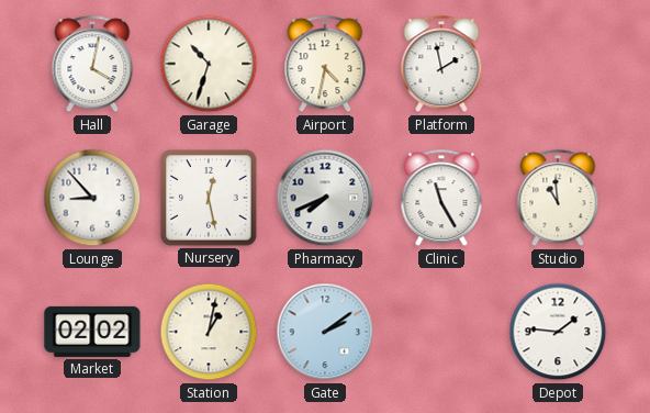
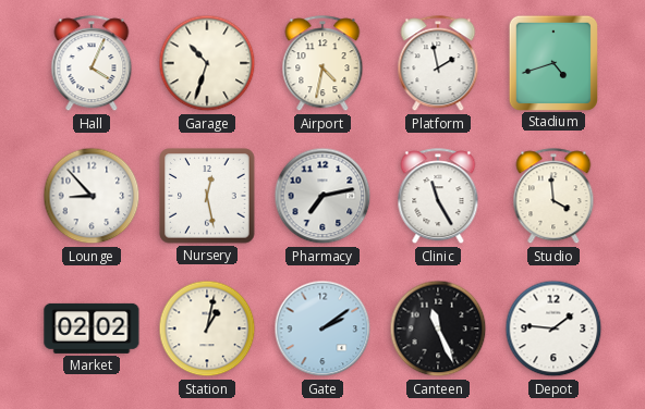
Hall: 4:02 -> 4:04
Stadium: none -> 4:42
Pharmacy: 7:41 -> 7:13
Studio: 10:59 -> 3:59
Canteen: none -> 11:26
